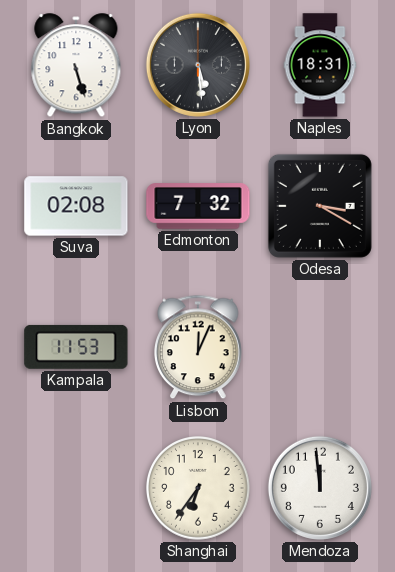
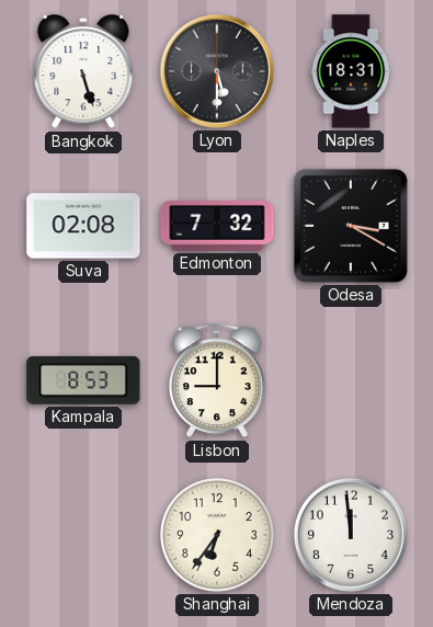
Lyon: 5:29 -> 5:30
Kampala: 11:53 -> 8:53
Lisbon: 12:04 -> 9:00
